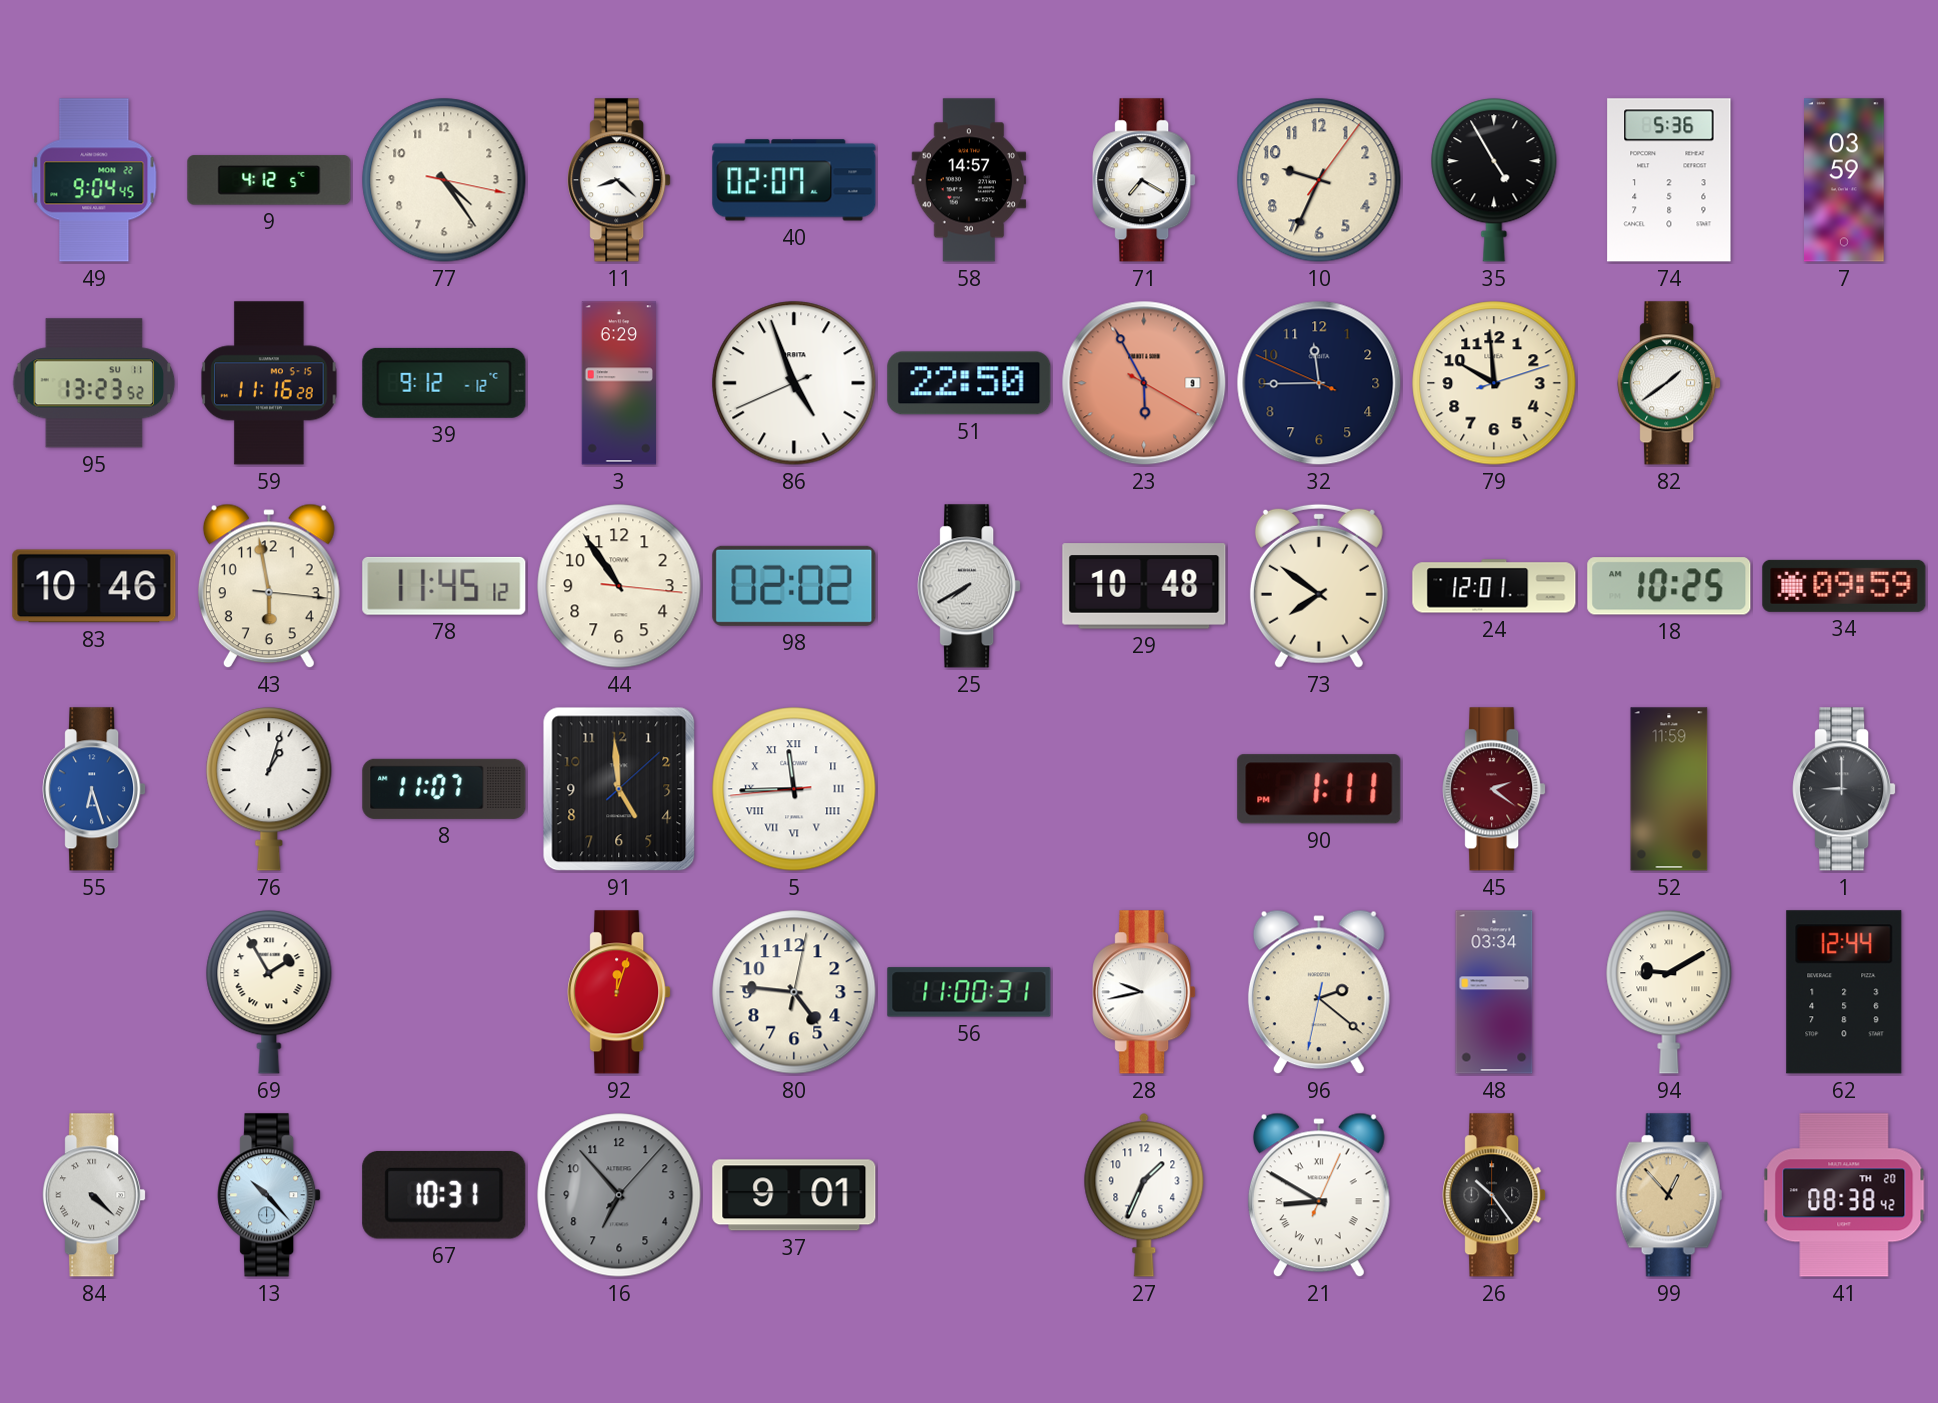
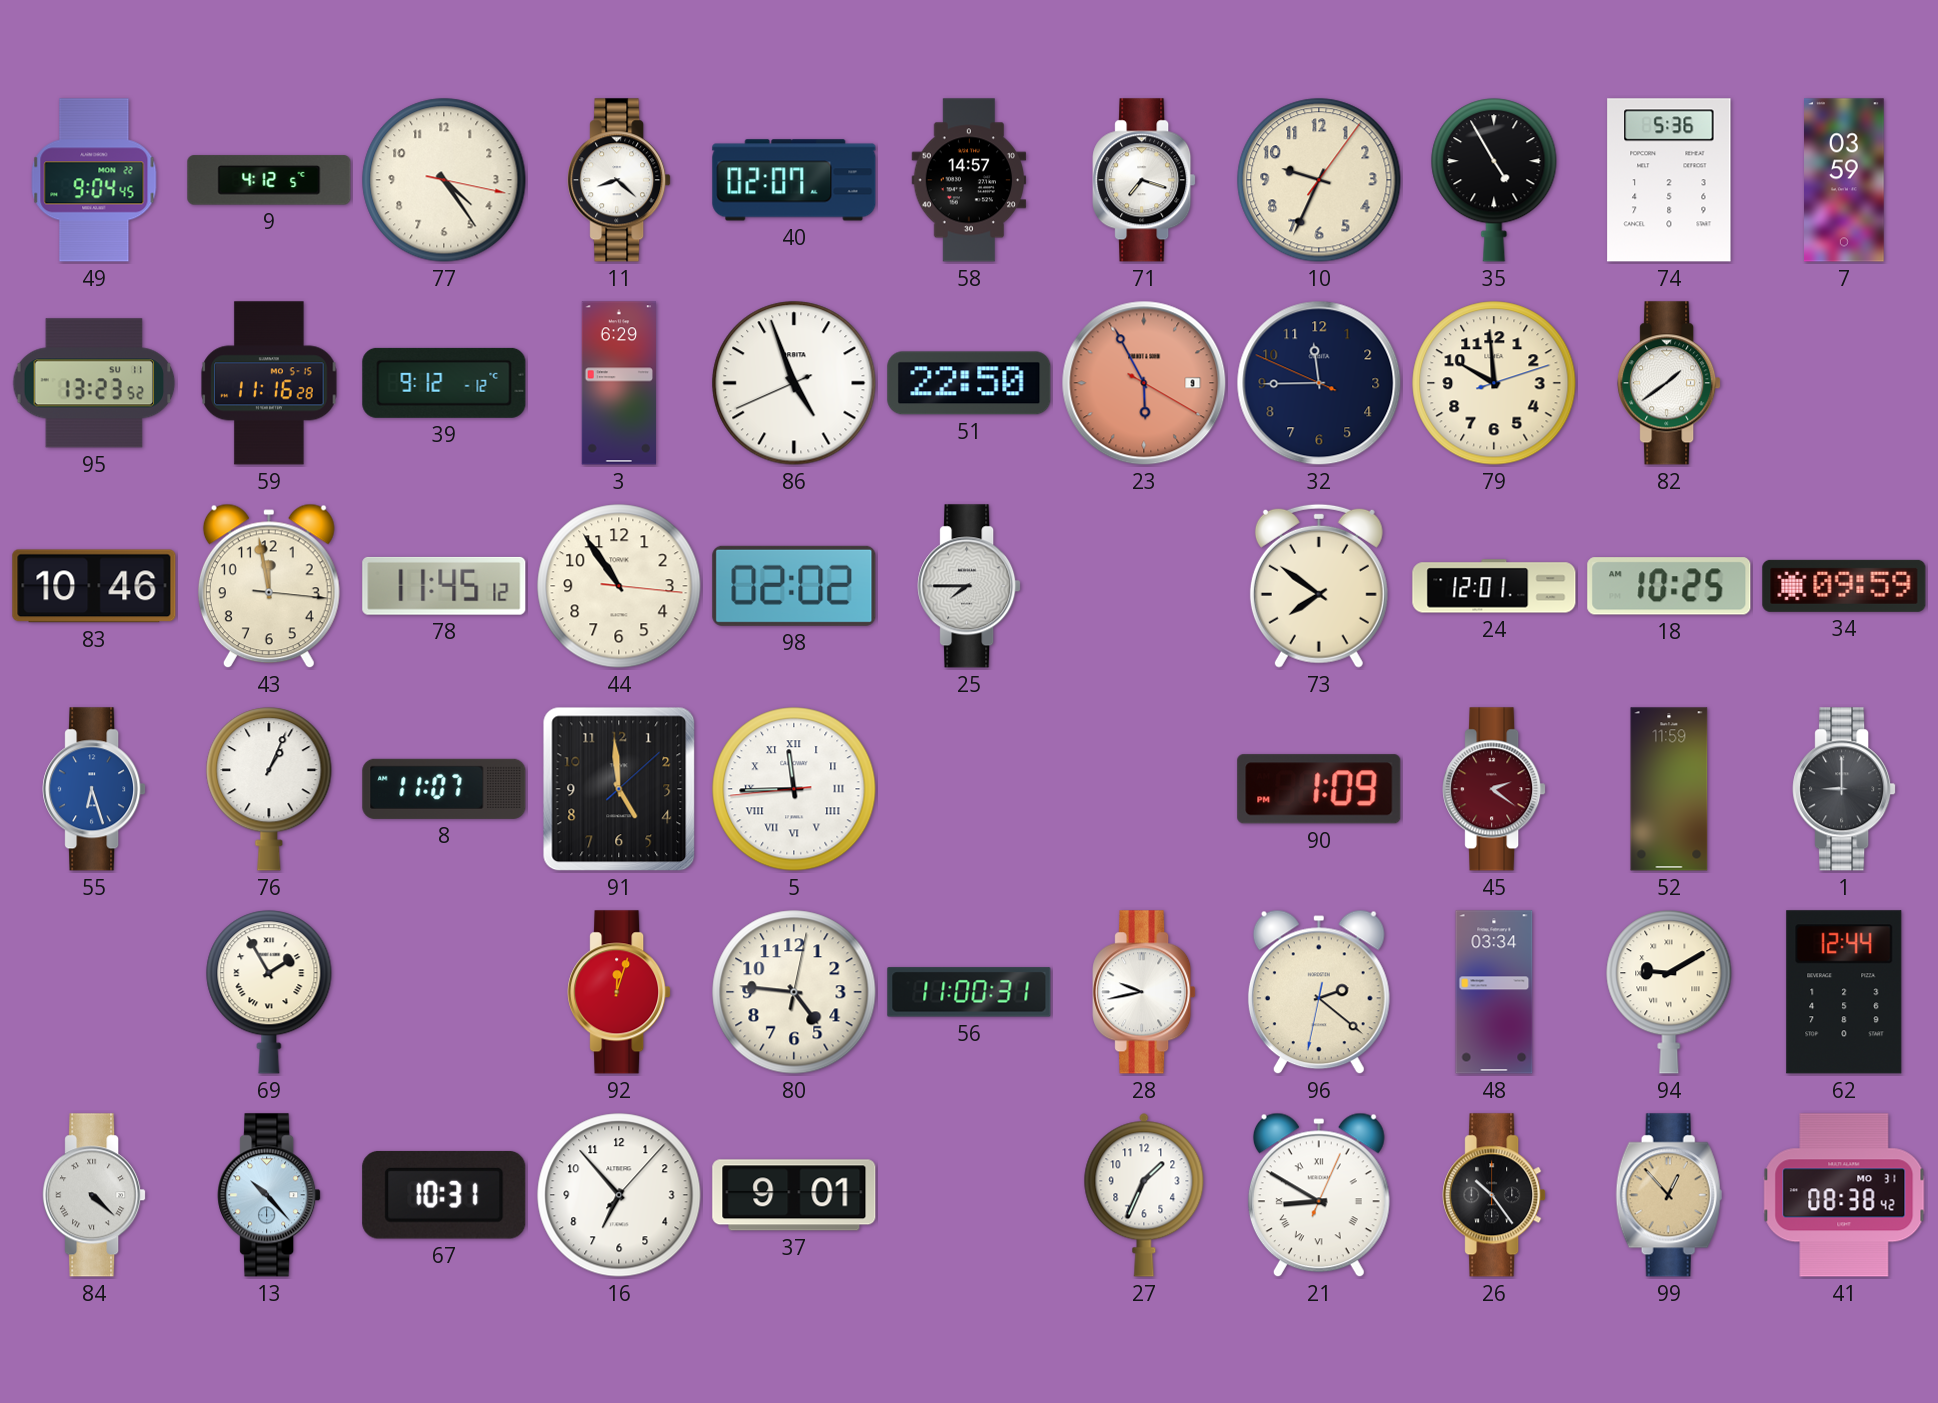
71: 7:20 -> 7:18
43: 5:58 -> 11:58
25: 7:40 -> 7:45
29: 10:48 -> none
76: 1:03 -> 1:04
90: 1:11 -> 1:09
16 dial: grey -> white
41 date: TH 20 -> MO 31
